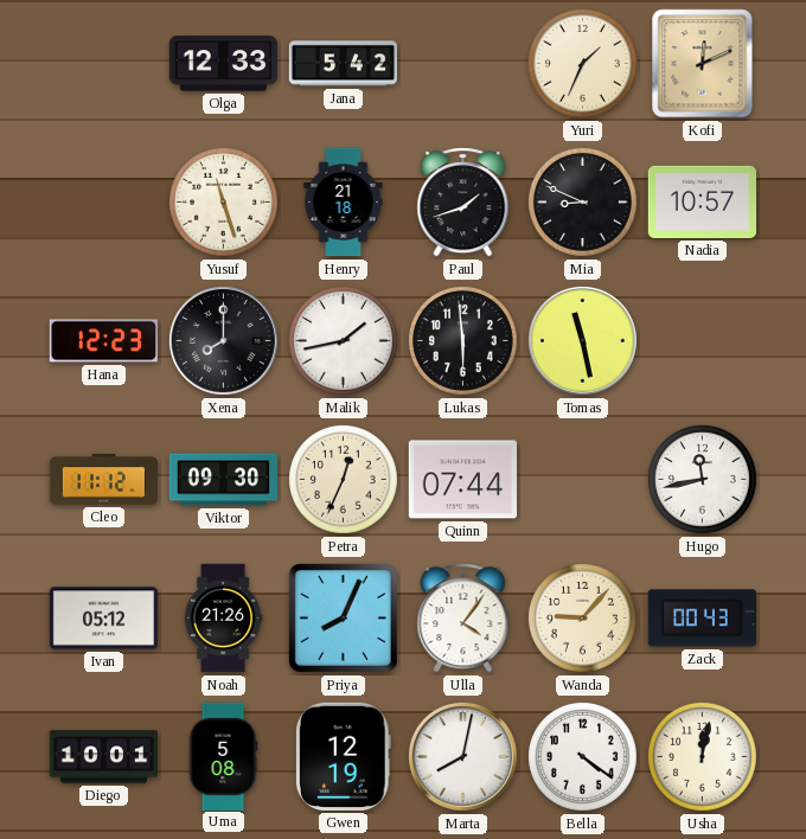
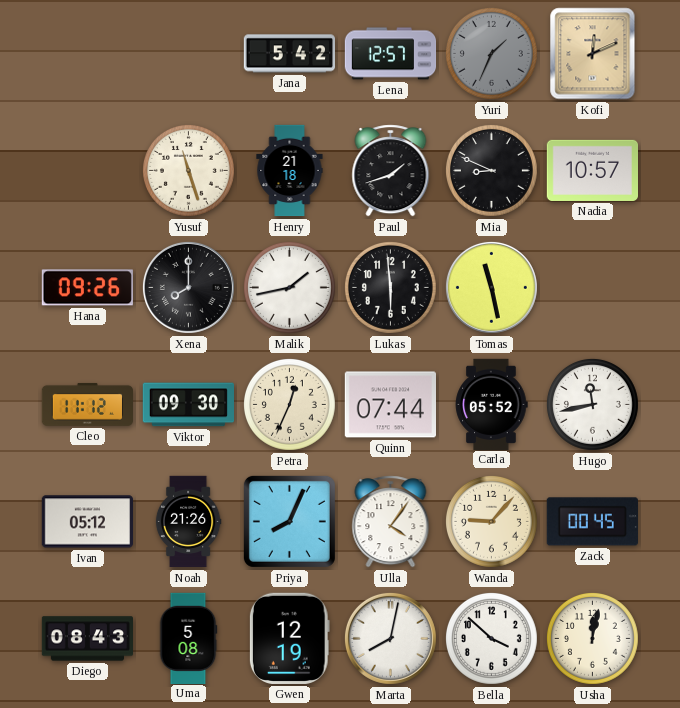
Olga: 12:33 -> none
Lena: none -> 12:57
Yuri dial: cream -> grey
Hana: 12:23 -> 09:26
Carla: none -> 05:52
Zack: 00:43 -> 00:45
Diego: 10:01 -> 08:43
Bella: 4:21 -> 3:52
